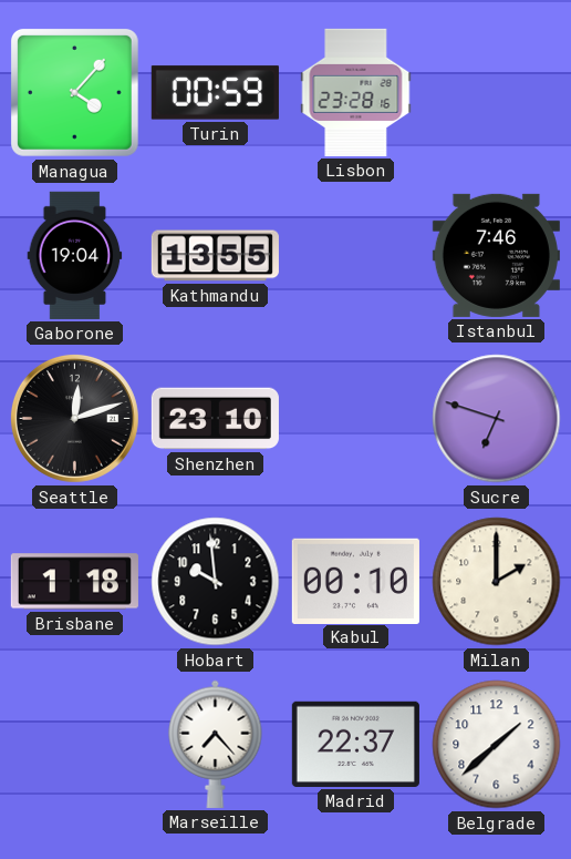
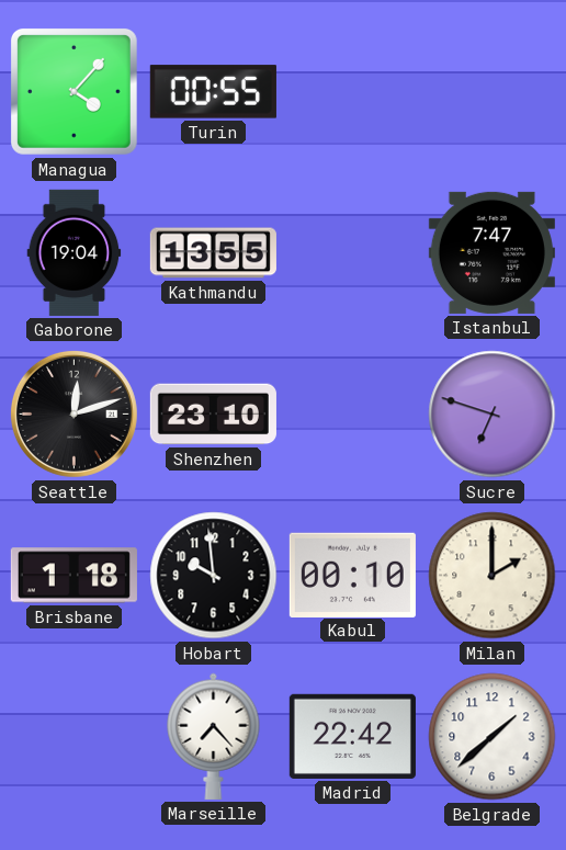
Turin: 00:59 -> 00:55
Lisbon: 23:28 -> none
Istanbul: 7:46 -> 7:47
Madrid: 22:37 -> 22:42
